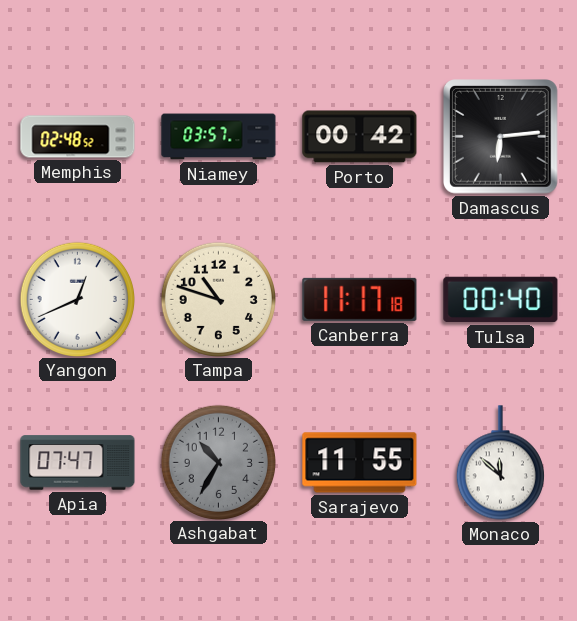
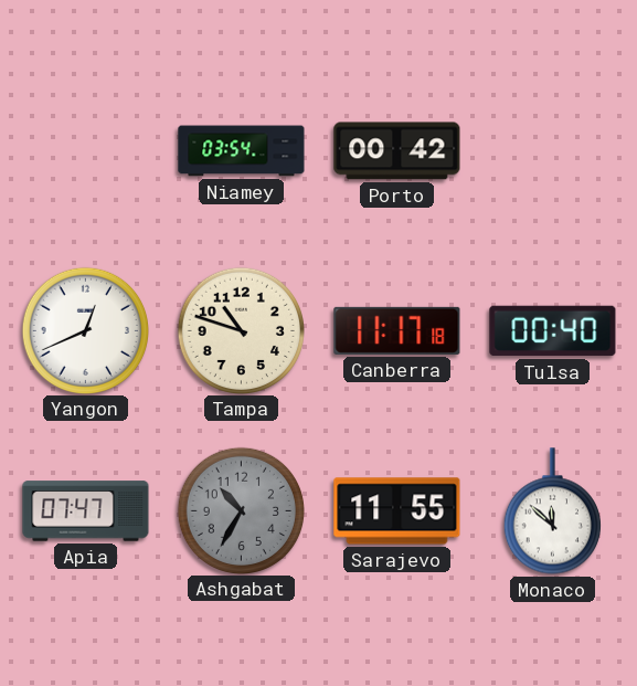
Memphis: 02:48 -> none
Niamey: 03:57 -> 03:54
Damascus: 6:14 -> none
